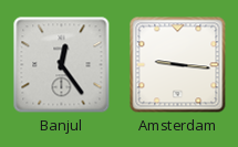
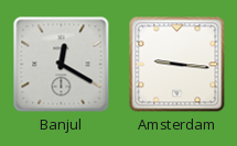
Banjul: 12:24 -> 12:20
